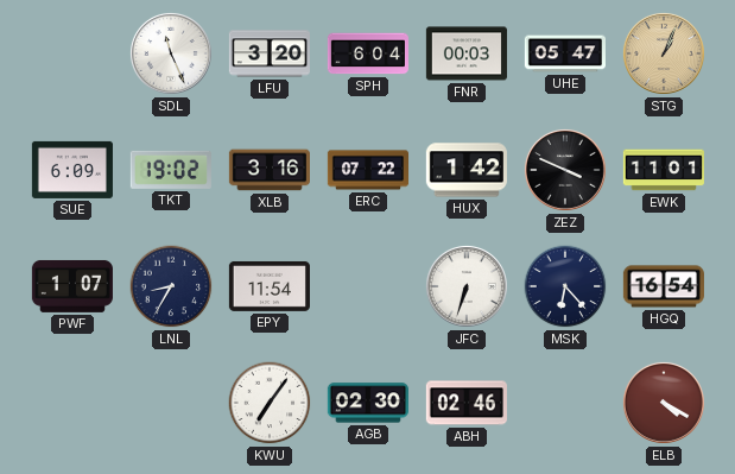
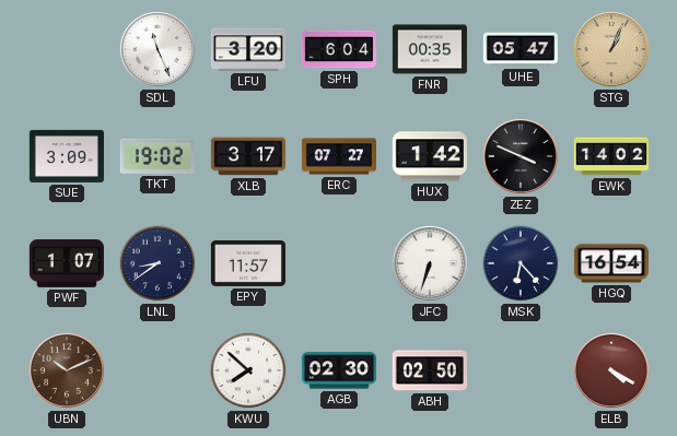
FNR: 00:03 -> 00:35
SUE: 6:09 -> 3:09
XLB: 3:16 -> 3:17
ERC: 07:22 -> 07:27
EWK: 11:01 -> 14:02
LNL: 8:35 -> 8:39
EPY: 11:54 -> 11:57
UBN: none -> 10:11
KWU: 7:06 -> 7:52
ABH: 02:46 -> 02:50
